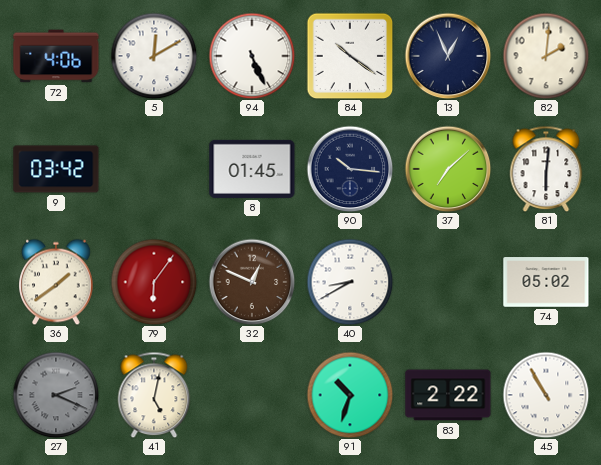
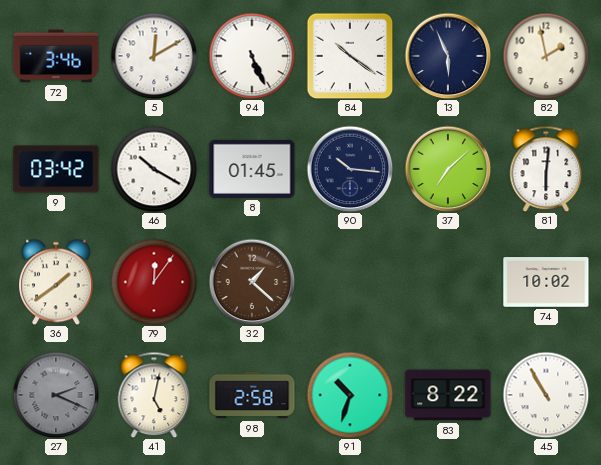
72: 4:06 -> 3:46
13: 12:56 -> 5:56
82: 2:01 -> 1:58
46: none -> 10:20
79: 6:06 -> 12:06
32: 12:49 -> 1:22
40: 8:40 -> none
74: 05:02 -> 10:02
98: none -> 2:58
83: 2:22 -> 8:22
